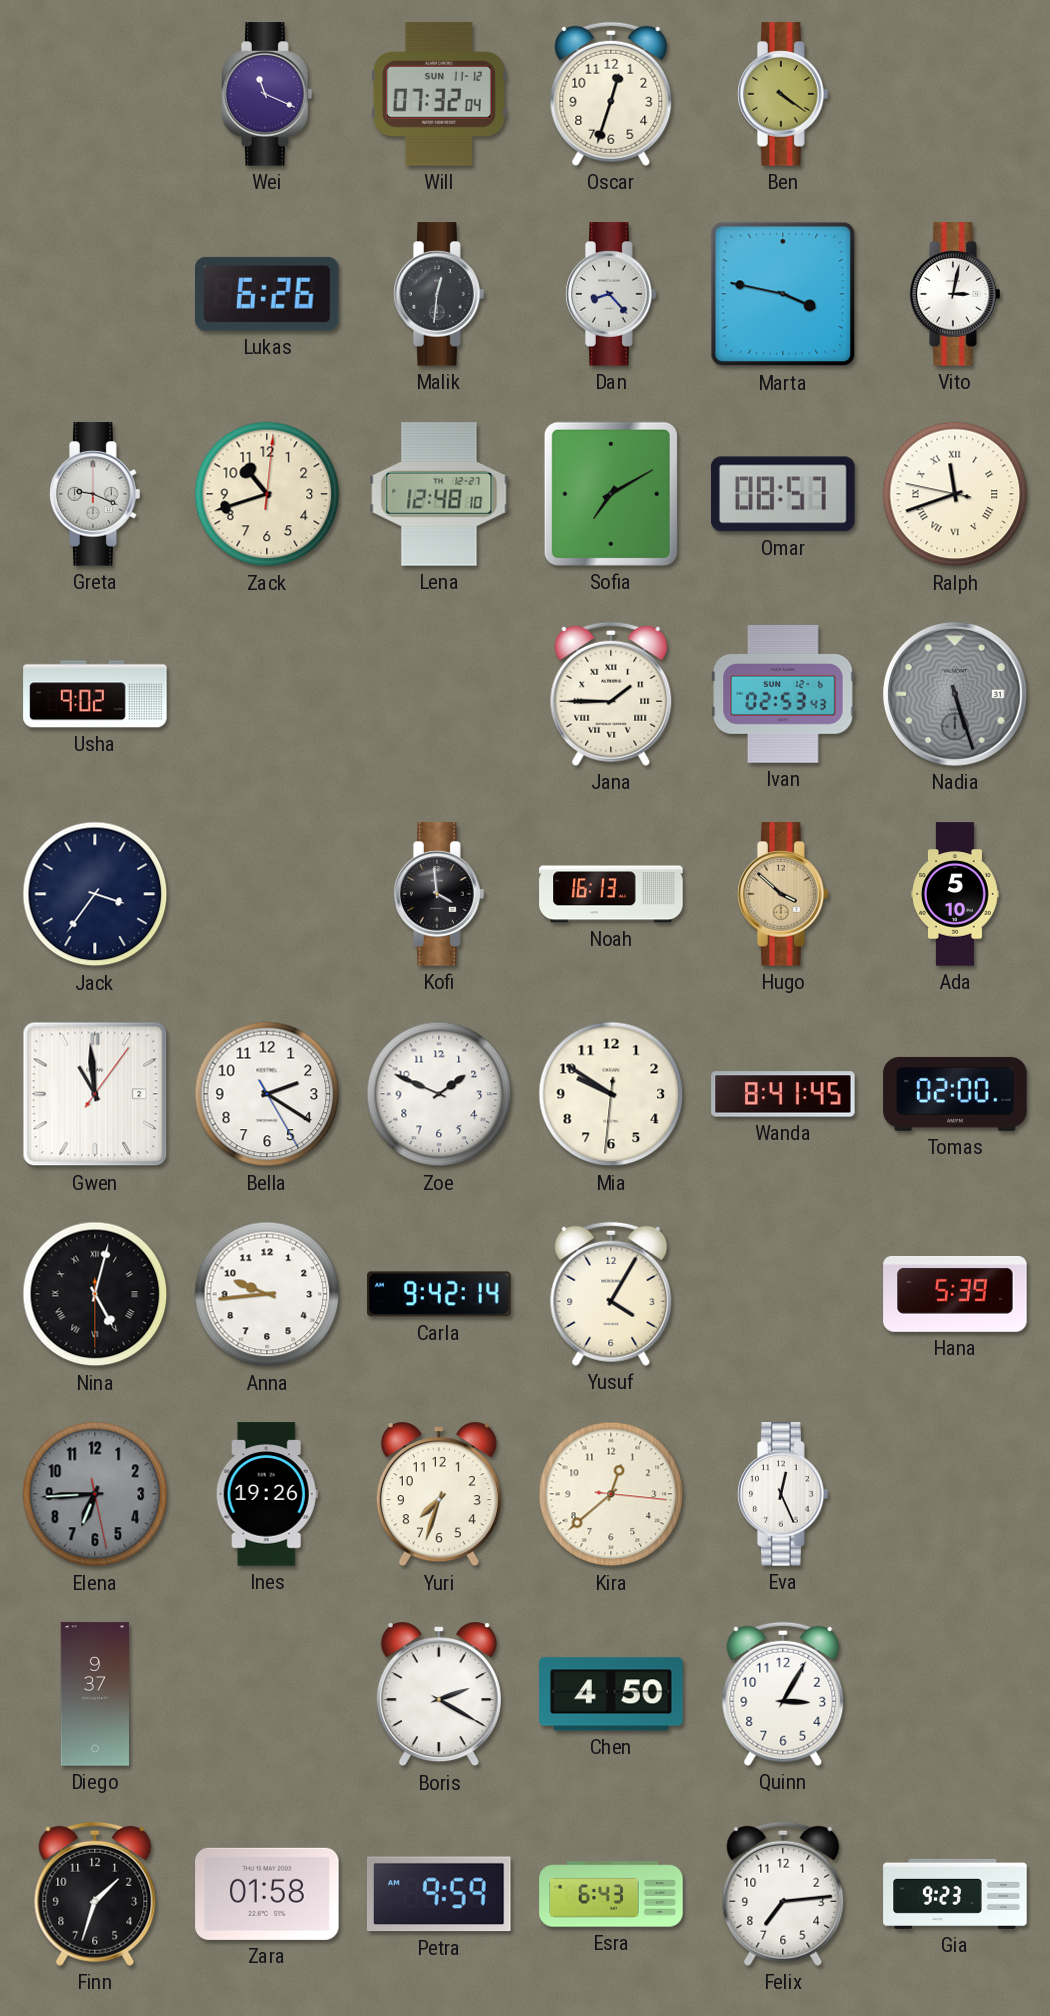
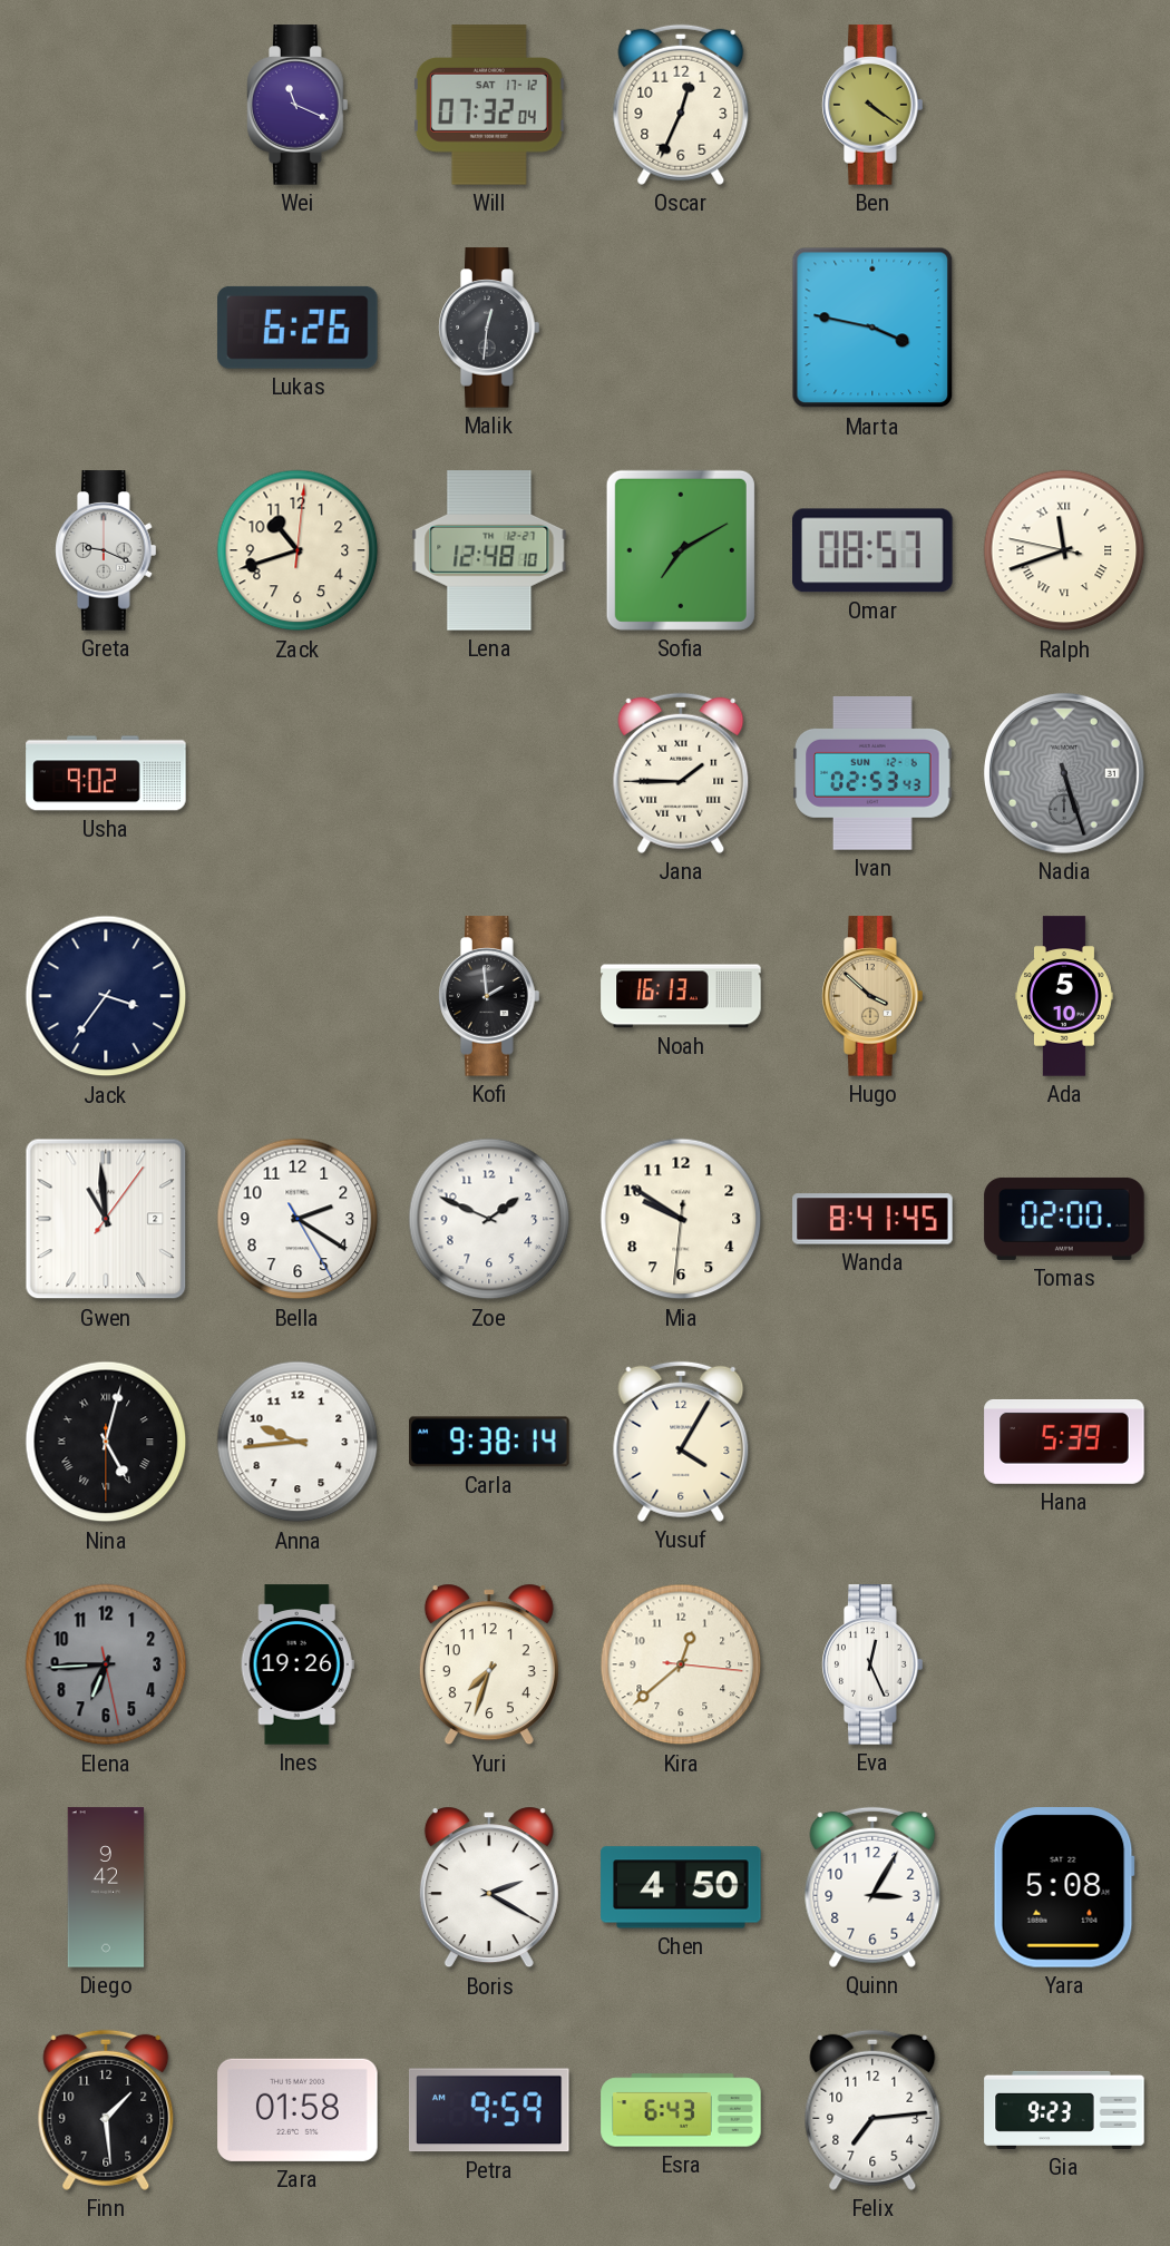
Will date: SUN 11-12 -> SAT 17-12
Oscar: 12:33 -> 12:34
Dan: 8:23 -> none
Vito: 3:02 -> none
Kofi: 3:59 -> 1:59
Carla: 9:42 -> 9:38
Diego: 9:37 -> 9:42
Yara: none -> 5:08
Finn: 1:33 -> 1:29
